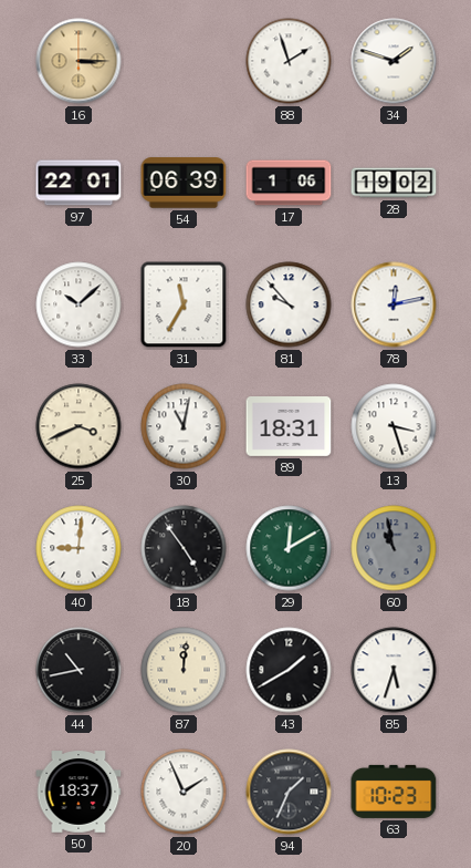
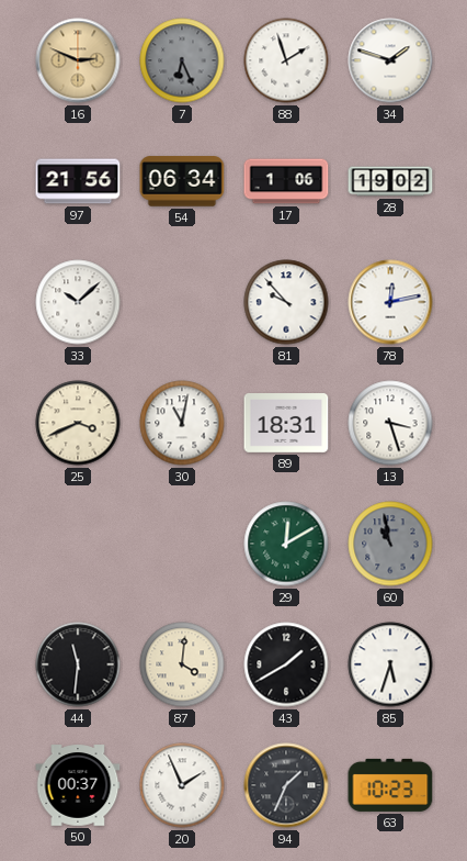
16: 3:15 -> 2:49
7: none -> 6:26
97: 22:01 -> 21:56
54: 06:39 -> 06:34
31: 11:35 -> none
40: 9:01 -> none
18: 4:54 -> none
44: 10:43 -> 11:31
87: 12:01 -> 4:01
50: 18:37 -> 00:37
